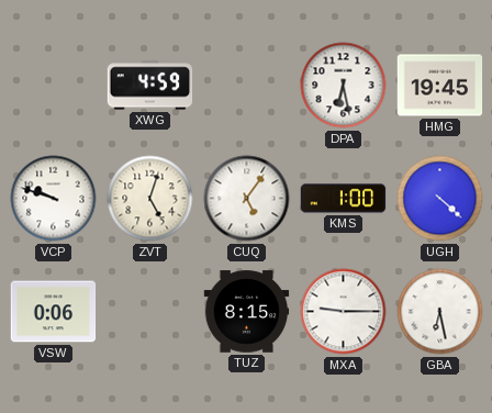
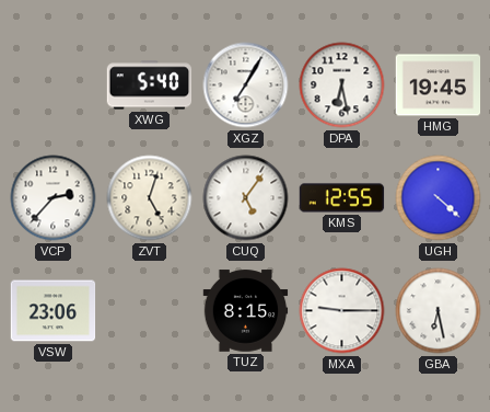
XWG: 4:59 -> 5:40
XGZ: none -> 7:05
VCP: 9:48 -> 2:37
KMS: 1:00 -> 12:55
VSW: 0:06 -> 23:06
